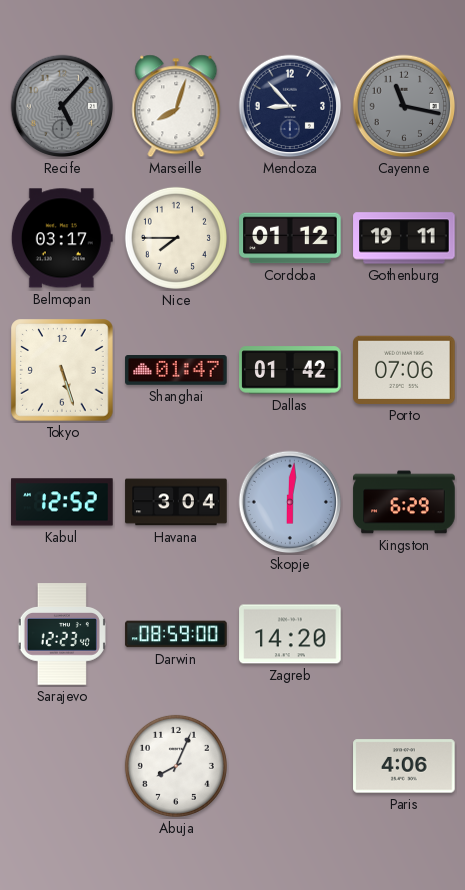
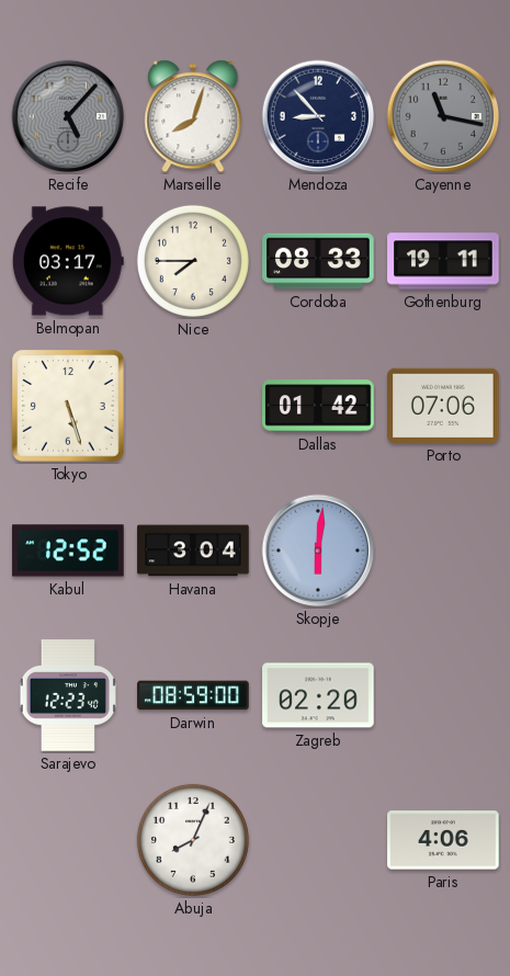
Cordoba: 01:12 -> 08:33
Shanghai: 01:47 -> none
Kingston: 6:29 -> none
Zagreb: 14:20 -> 02:20
